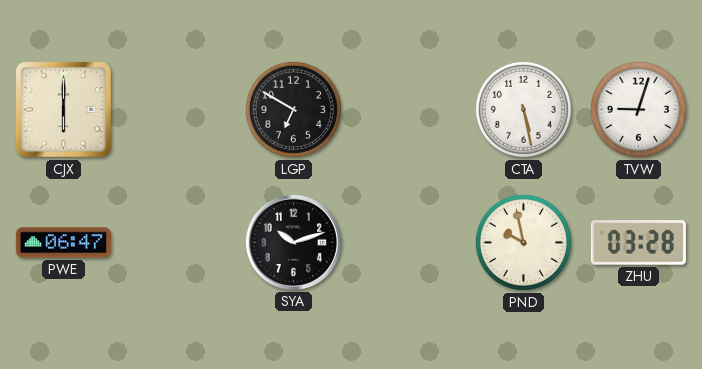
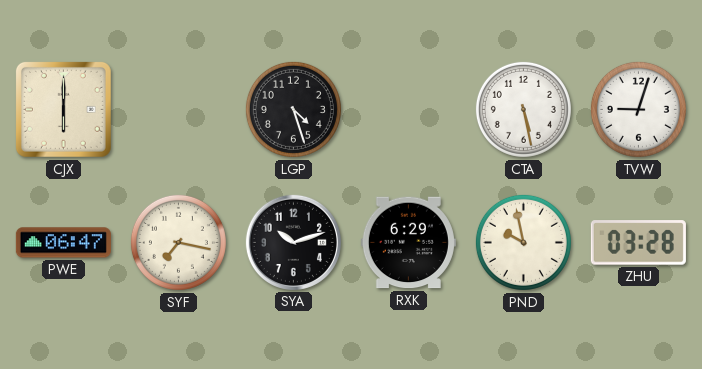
LGP: 6:50 -> 4:27
SYF: none -> 7:17
RXK: none -> 6:29
